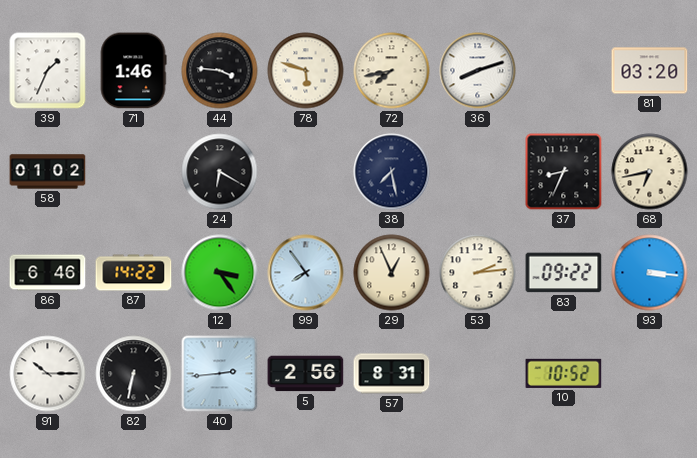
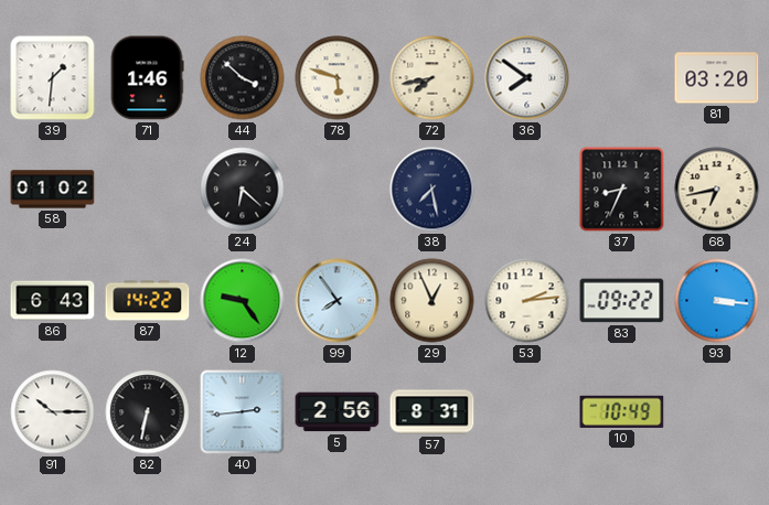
39: 1:34 -> 1:31
44: 3:46 -> 3:52
36: 8:12 -> 7:51
24: 6:20 -> 6:22
86: 6:46 -> 6:43
12: 3:24 -> 9:24
10: 10:52 -> 10:49
